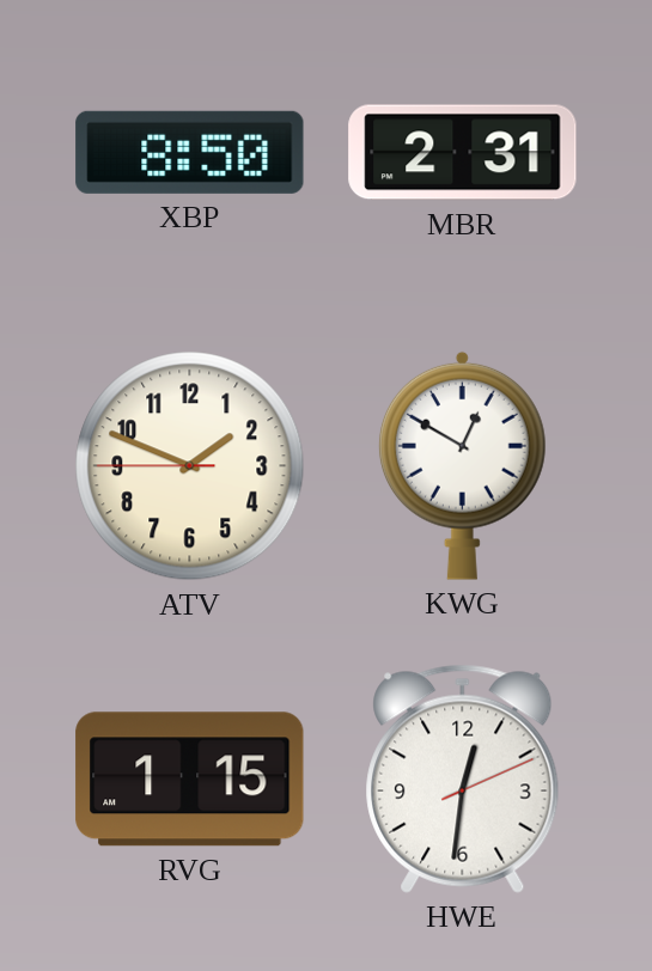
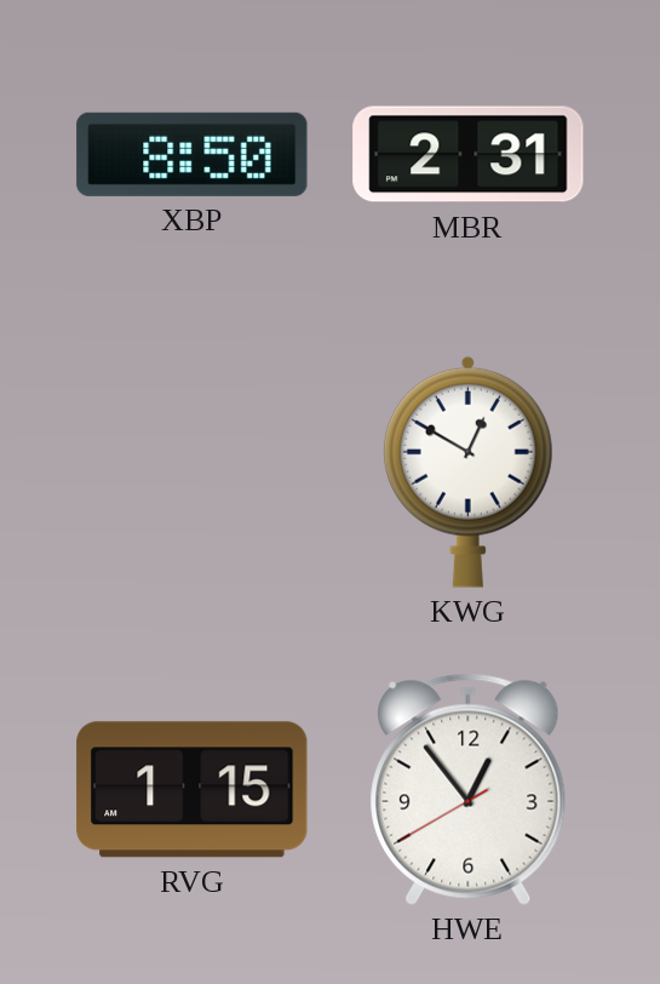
ATV: 1:48 -> none
HWE: 12:31 -> 12:53
